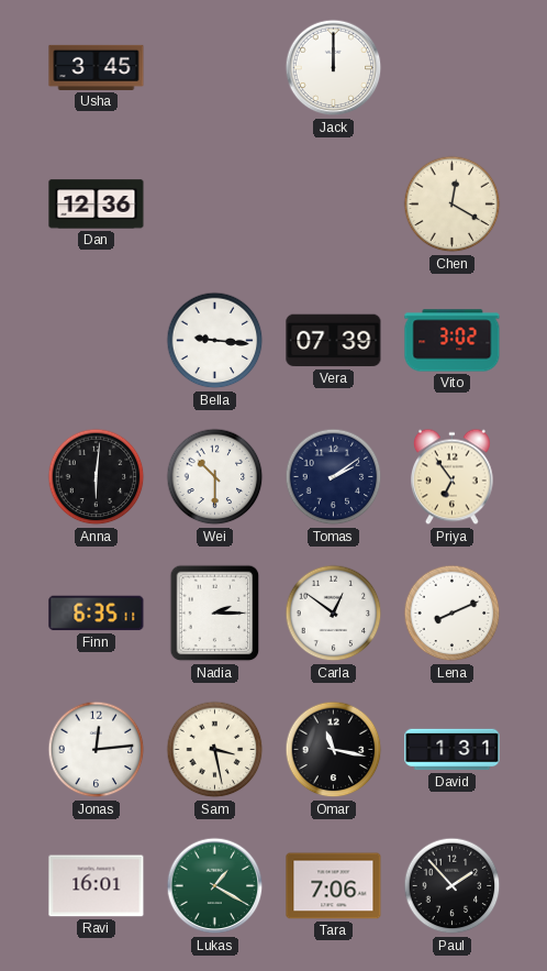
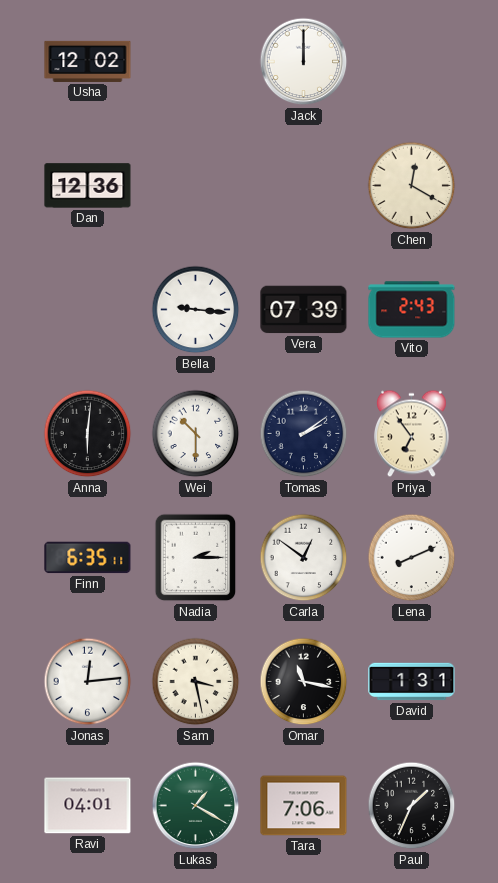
Usha: 3:45 -> 12:02
Vito: 3:02 -> 2:43
Ravi: 16:01 -> 04:01
Paul: 1:53 -> 1:34
